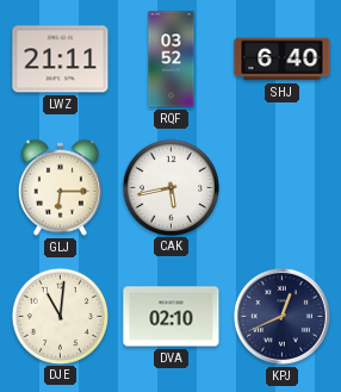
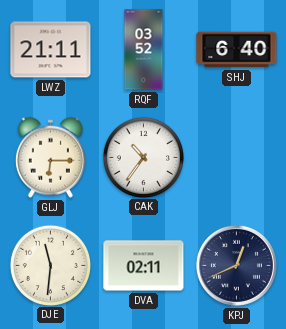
CAK: 5:43 -> 10:36
DJE: 11:01 -> 11:31
DVA: 02:10 -> 02:11
